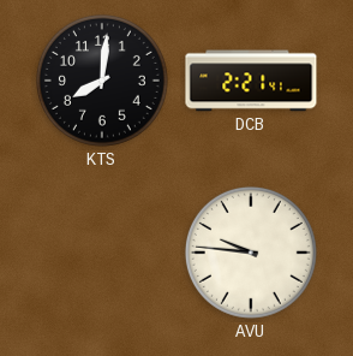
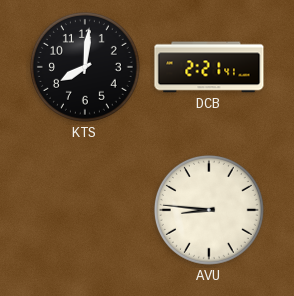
AVU: 9:46 -> 8:46
